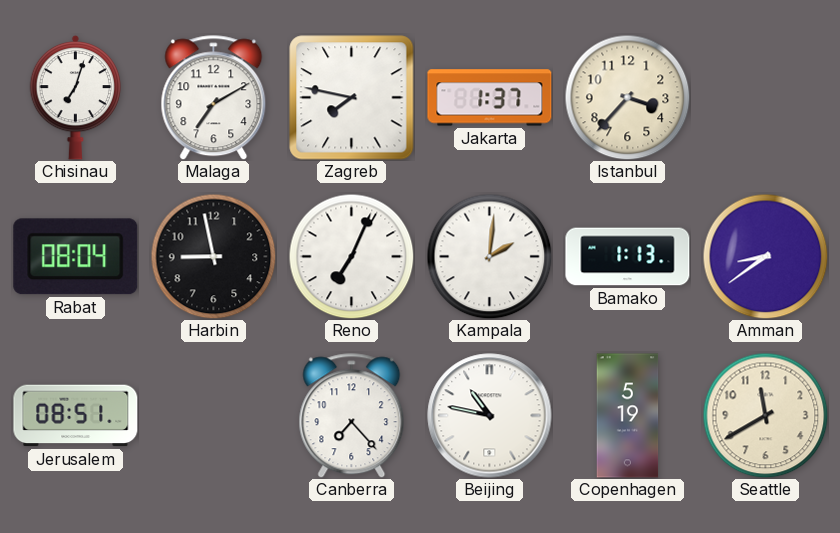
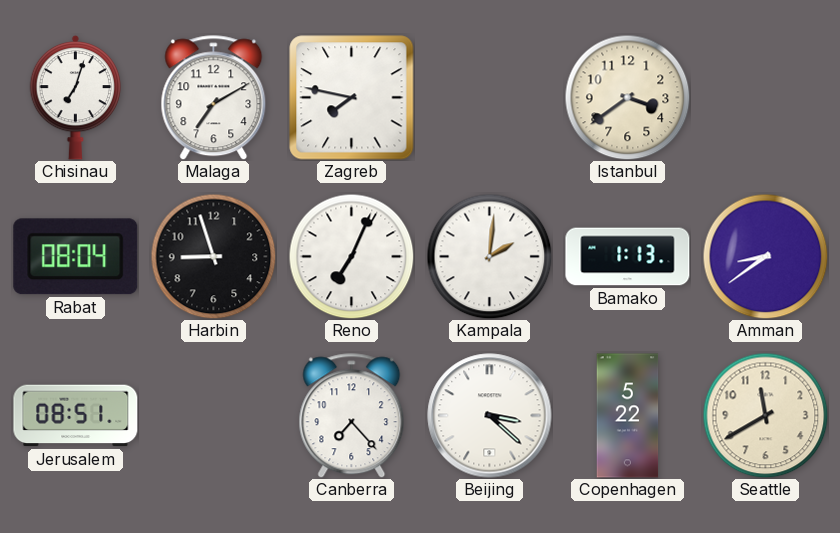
Jakarta: 1:37 -> none
Istanbul: 3:37 -> 3:39
Harbin: 8:58 -> 8:57
Beijing: 10:47 -> 3:22
Copenhagen: 5:19 -> 5:22
